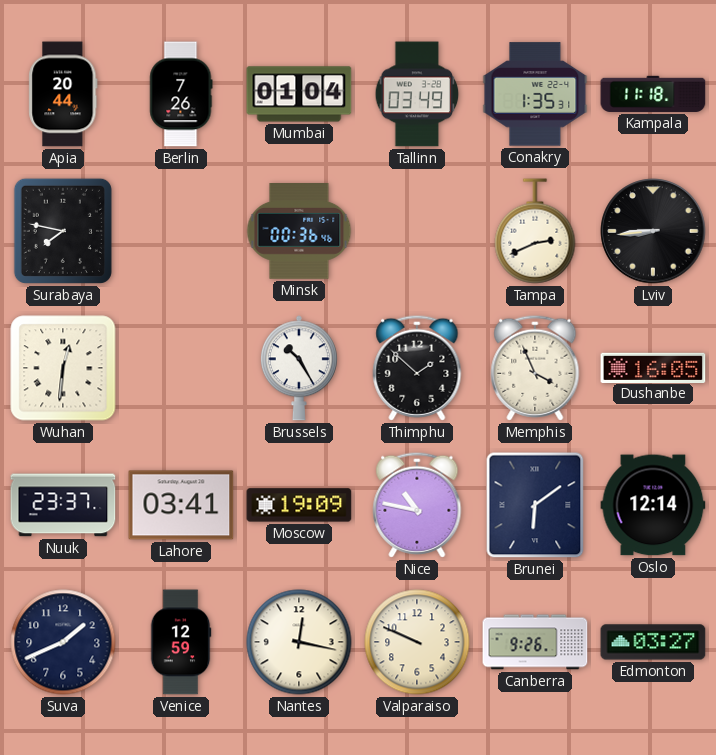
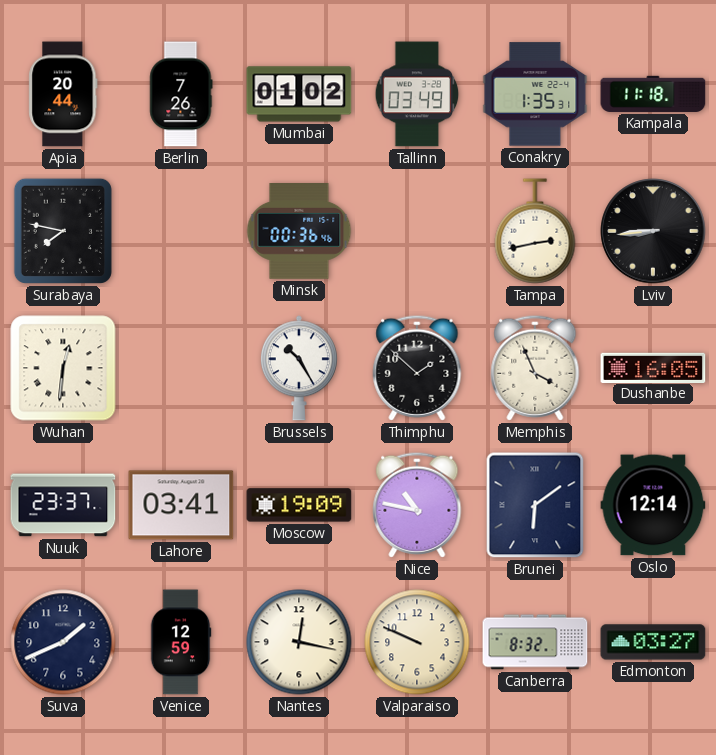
Mumbai: 01:04 -> 01:02
Tampa: 2:41 -> 2:43
Canberra: 9:26 -> 8:32
